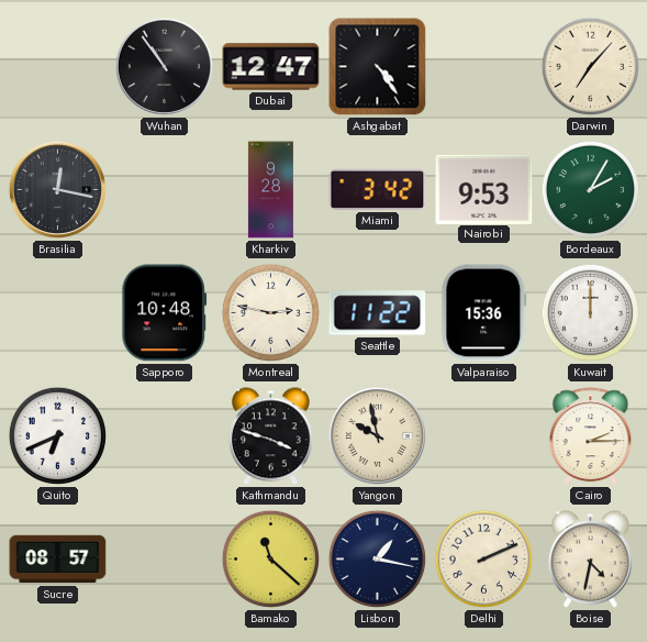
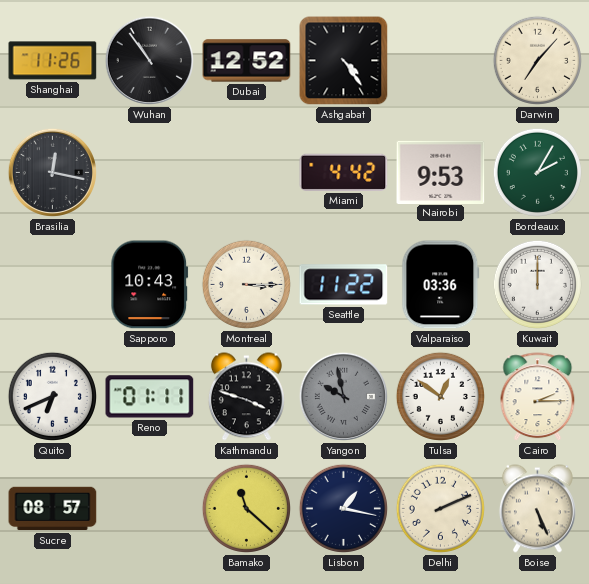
Shanghai: none -> 11:26
Dubai: 12:47 -> 12:52
Kharkiv: 9:28 -> none
Miami: 3:42 -> 4:42
Sapporo: 10:48 -> 10:43
Montreal: 2:47 -> 3:15
Valparaiso: 15:36 -> 03:36
Reno: none -> 01:11
Yangon dial: cream -> grey
Tulsa: none -> 12:51
Boise: 4:32 -> 5:26
